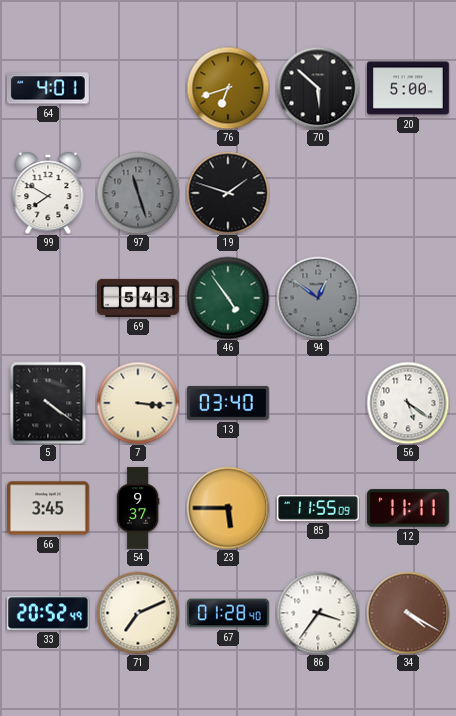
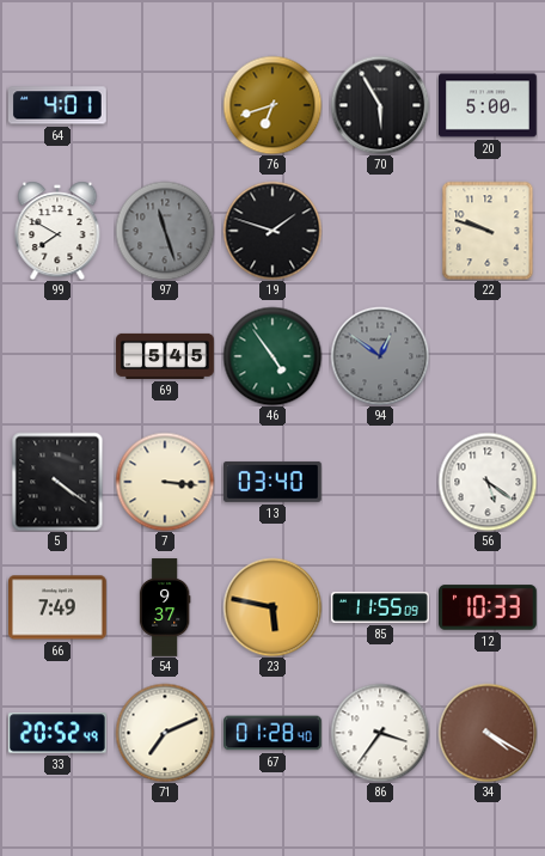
70: 5:52 -> 5:55
22: none -> 9:48
69: 5:43 -> 5:45
66: 3:45 -> 7:49
23: 5:45 -> 5:47
12: 11:11 -> 10:33
